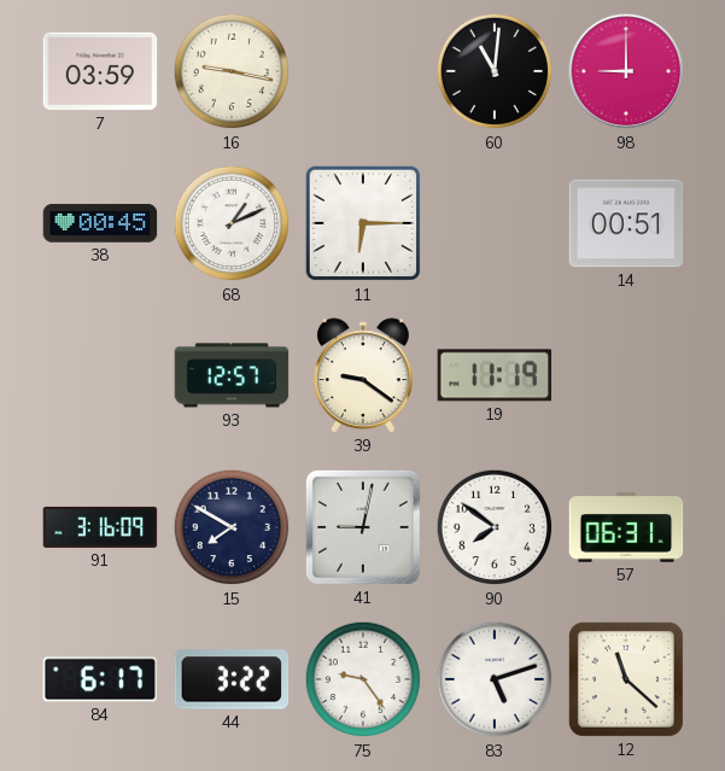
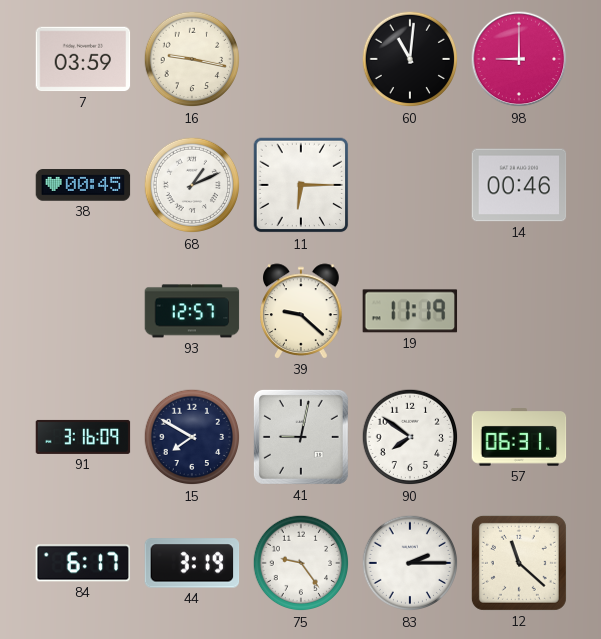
14: 00:51 -> 00:46
39: 9:21 -> 9:22
44: 3:22 -> 3:19
83: 5:12 -> 2:15
